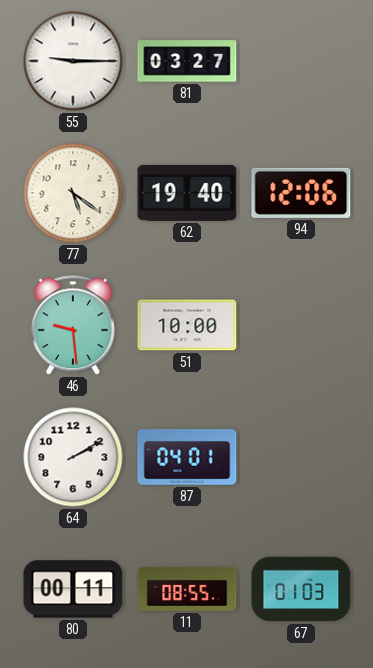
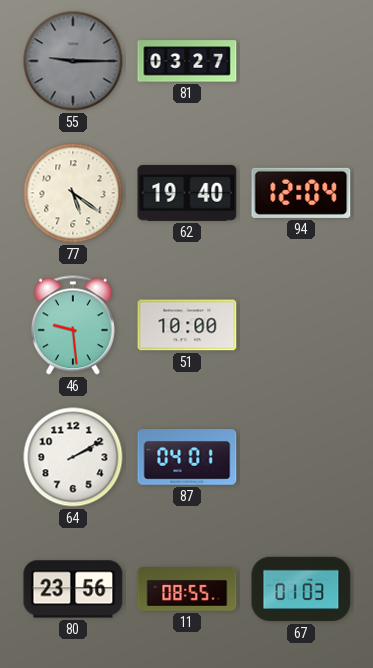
55 dial: white -> grey
94: 12:06 -> 12:04
80: 00:11 -> 23:56
